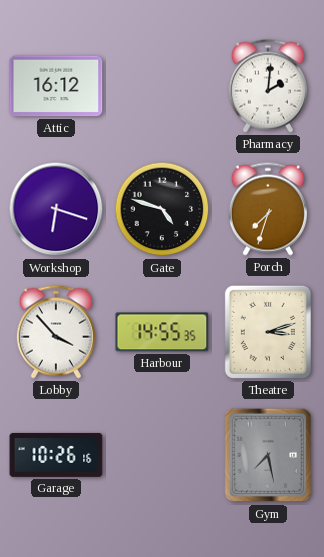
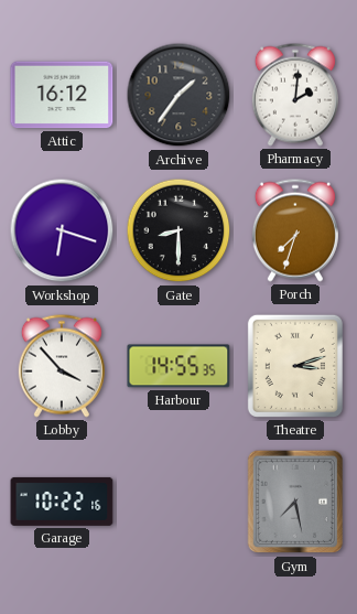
Archive: none -> 1:36
Gate: 4:48 -> 8:30
Garage: 10:26 -> 10:22
